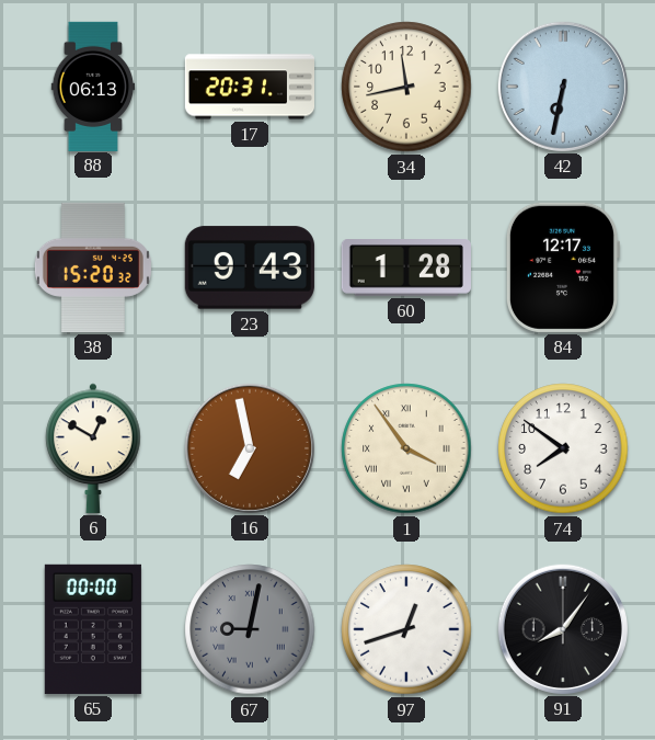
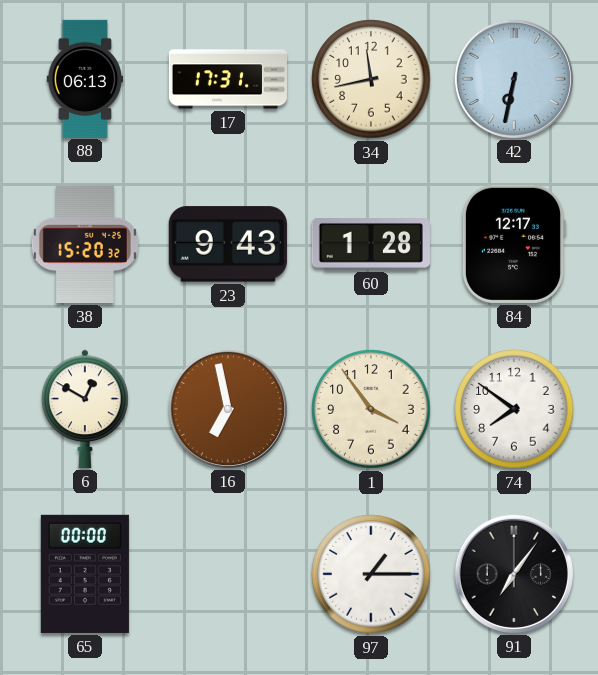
17: 20:31 -> 17:31
1 numerals: Roman -> Arabic
67: 9:02 -> none
97: 12:42 -> 1:15
91: 8:06 -> 7:06
